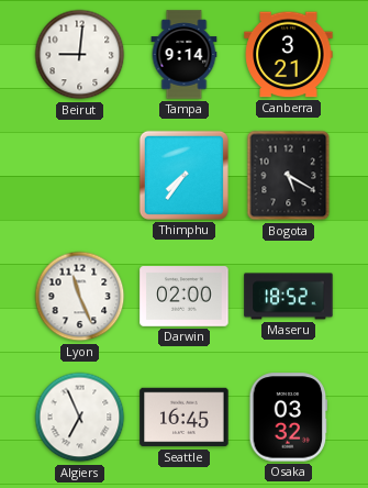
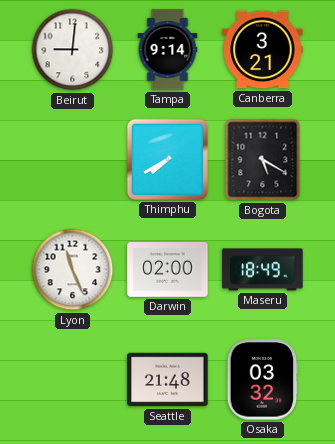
Thimphu: 7:36 -> 7:40
Maseru: 18:52 -> 18:49
Algiers: 6:56 -> none
Seattle: 16:45 -> 21:48
